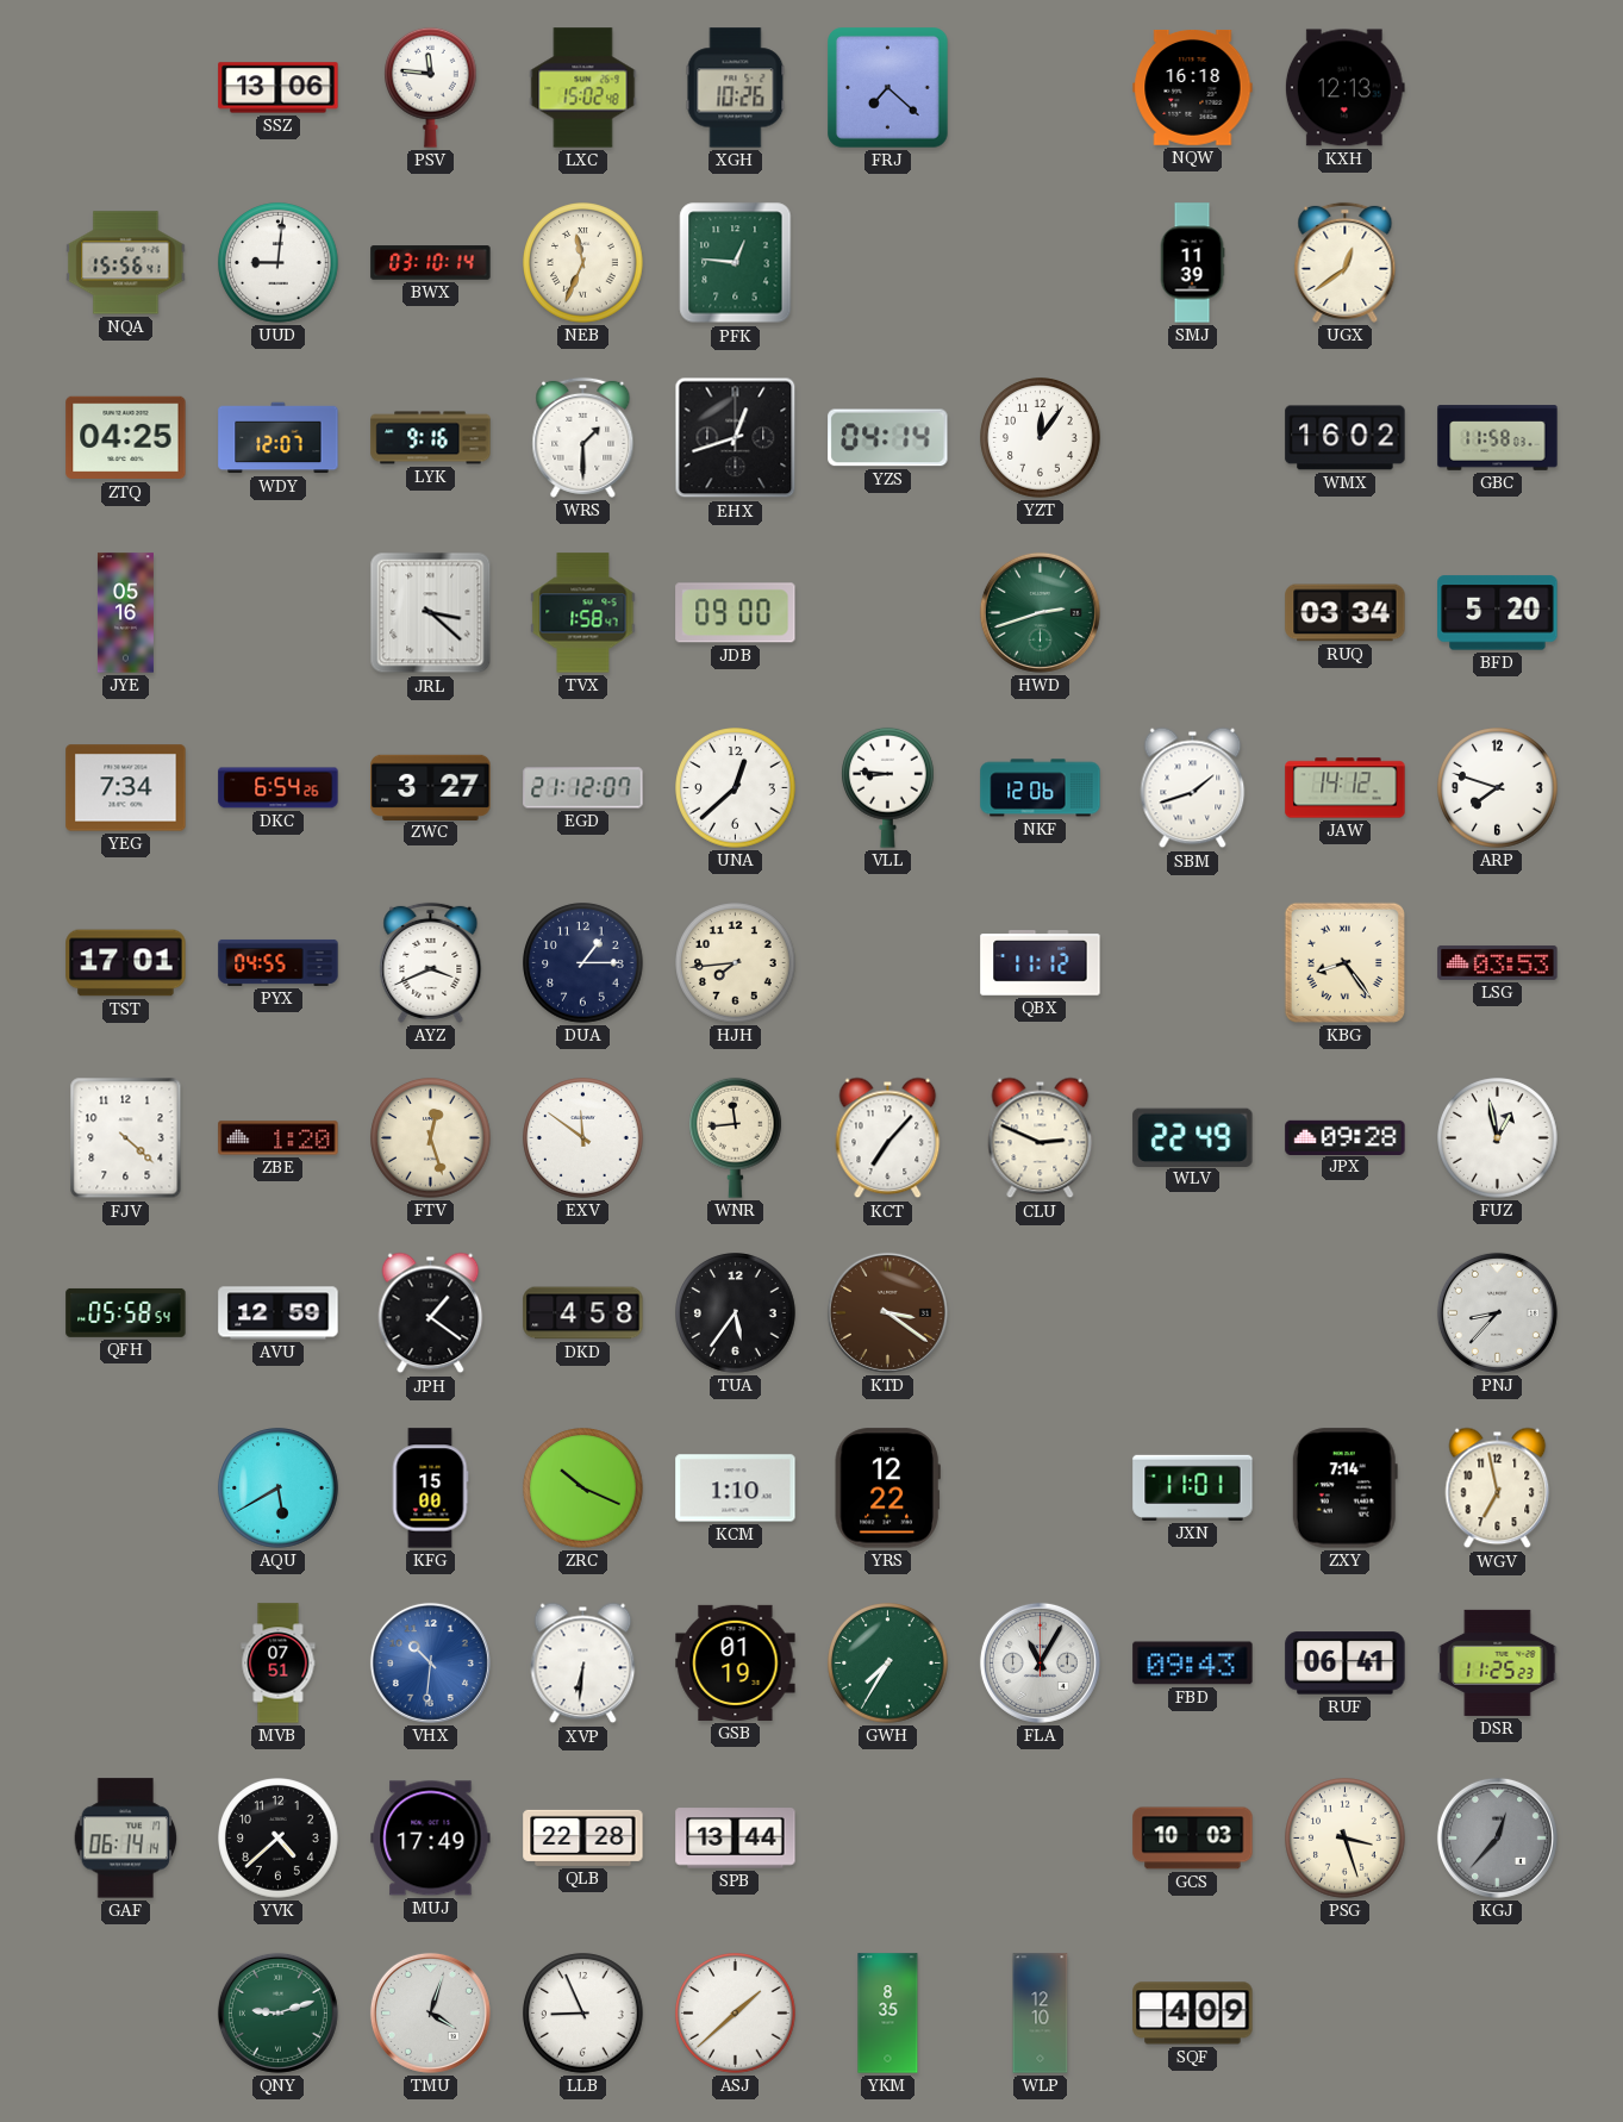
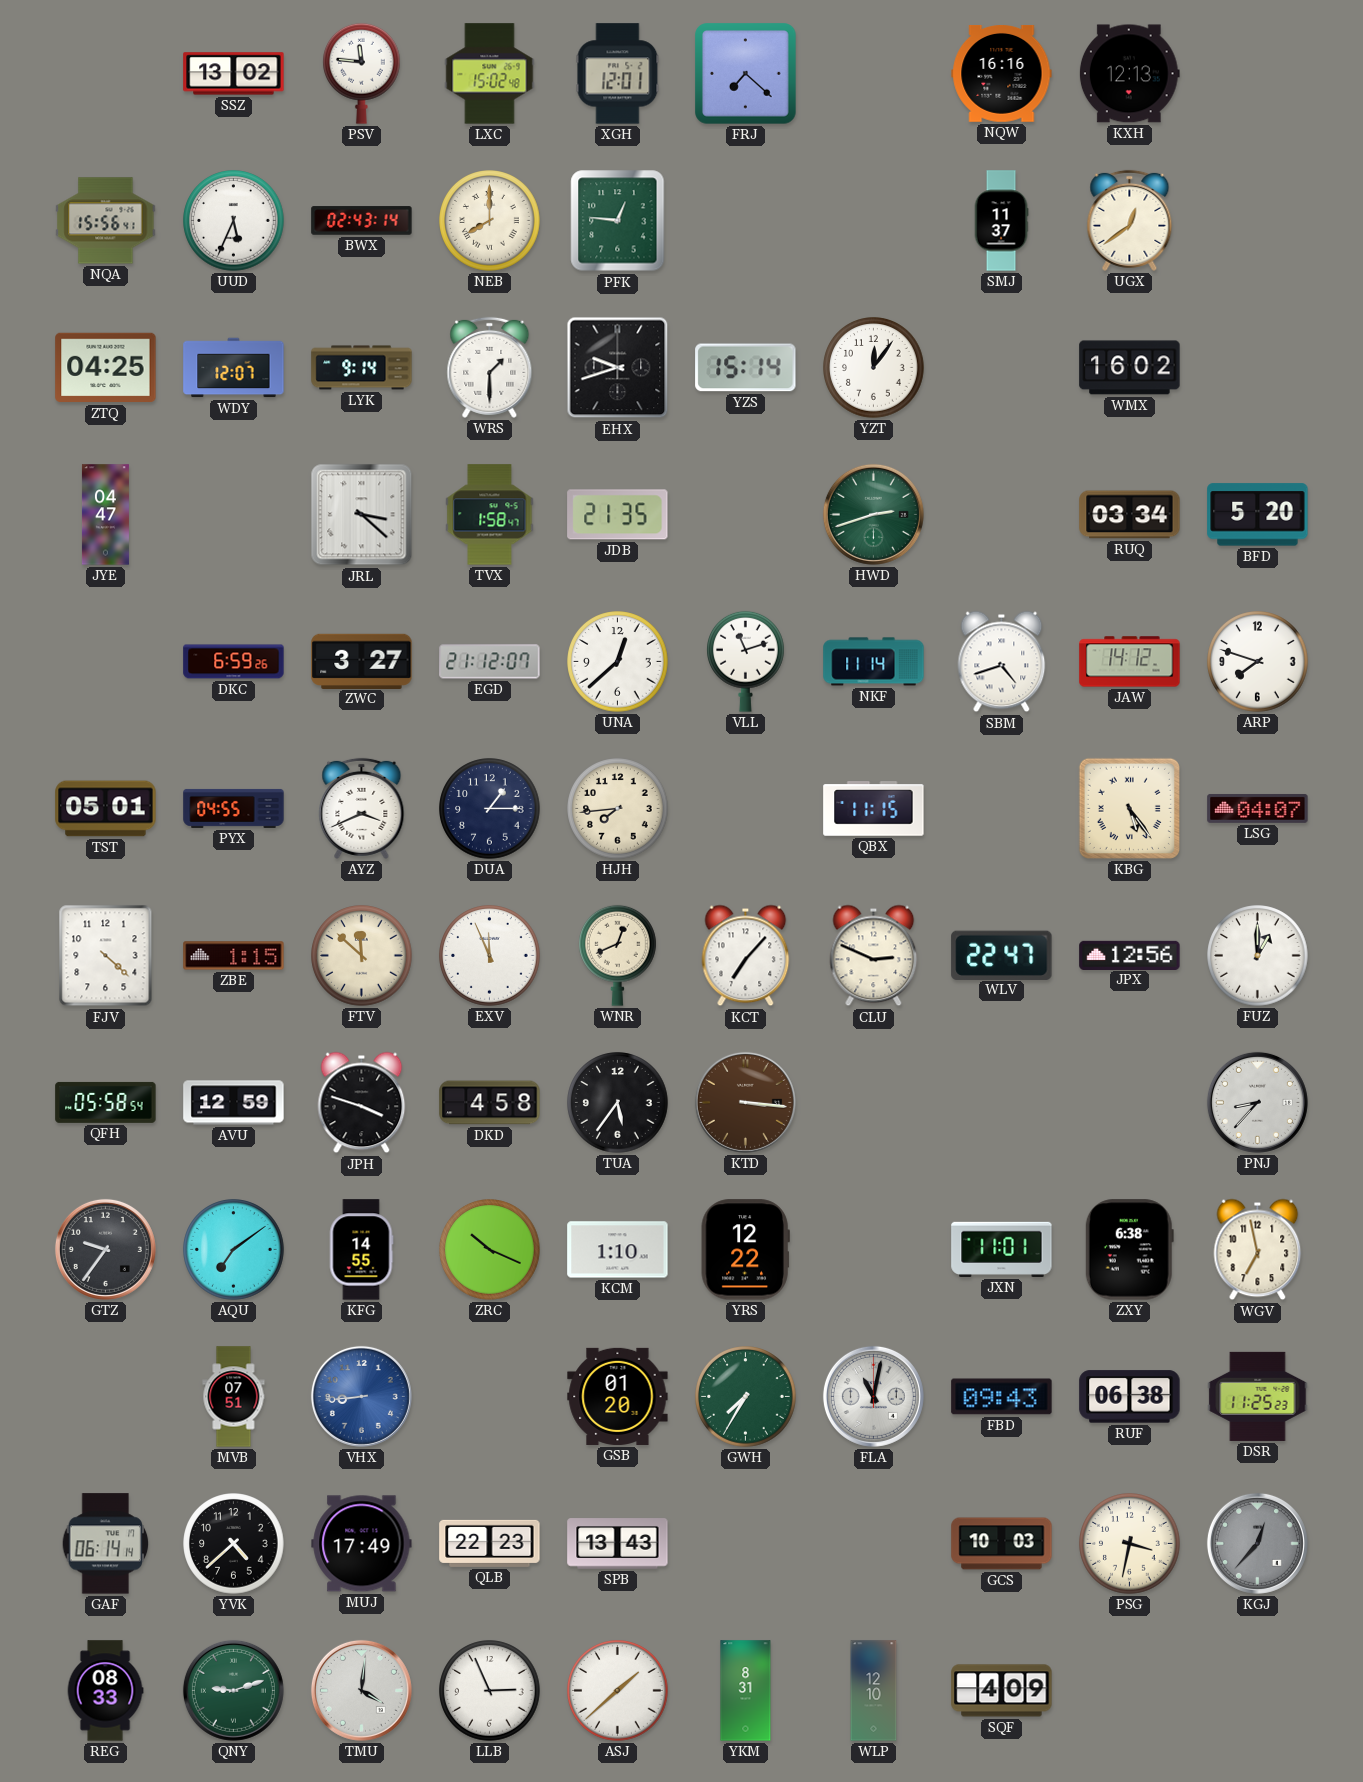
SSZ: 13:06 -> 13:02
XGH: 10:26 -> 12:01
NQW: 16:18 -> 16:16
UUD: 9:01 -> 5:34
BWX: 03:10 -> 02:43
NEB: 11:34 -> 8:00
SMJ: 11:39 -> 11:37
LYK: 9:16 -> 9:14
EHX: 12:42 -> 9:42
YZS: 04:14 -> 15:14
GBC: 11:58 -> none
JYE: 05:16 -> 04:47
JDB: 09:00 -> 21:35
YEG: 7:34 -> none
DKC: 6:54 -> 6:59
VLL: 8:46 -> 11:12
NKF: 12:06 -> 11:14
SBM: 1:42 -> 4:42
TST: 17:01 -> 05:01
QBX: 11:12 -> 11:15
KBG: 8:24 -> 5:24
LSG: 03:53 -> 04:07
ZBE: 1:20 -> 1:15
FTV: 12:27 -> 11:52
EXV: 11:51 -> 11:56
WNR: 11:44 -> 12:41
WLV: 22:49 -> 22:47
JPX: 09:28 -> 12:56
FUZ: 12:58 -> 1:00
JPH: 1:21 -> 3:48
KTD: 3:21 -> 3:16
GTZ: none -> 9:36
AQU: 5:40 -> 7:09
KFG: 15:00 -> 14:55
ZXY: 7:14 -> 6:38
VHX: 10:31 -> 8:44
XVP: 6:31 -> none
GSB: 01:19 -> 01:20
FLA: 11:05 -> 11:02
RUF: 06:41 -> 06:38
QLB: 22:28 -> 22:23
SPB: 13:44 -> 13:43
PSG: 3:27 -> 3:32
REG: none -> 08:33
TMU: 4:03 -> 4:01
LLB: 8:56 -> 2:56
YKM: 8:35 -> 8:31
